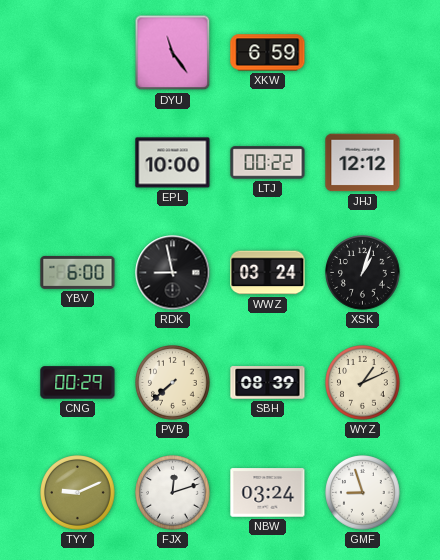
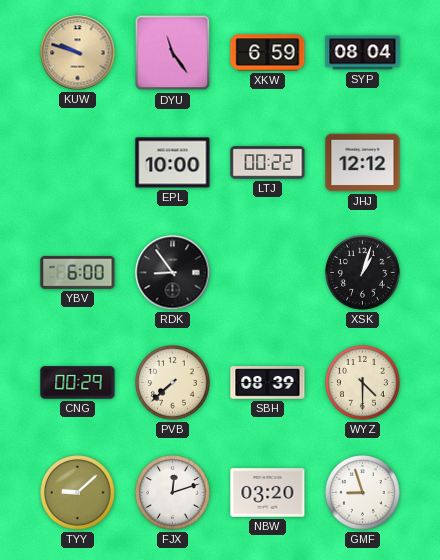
KUW: none -> 9:48
SYP: none -> 08:04
RDK: 8:58 -> 8:54
WWZ: 03:24 -> none
WYZ: 1:11 -> 4:30
TYY: 9:11 -> 9:08
NBW: 03:24 -> 03:20
